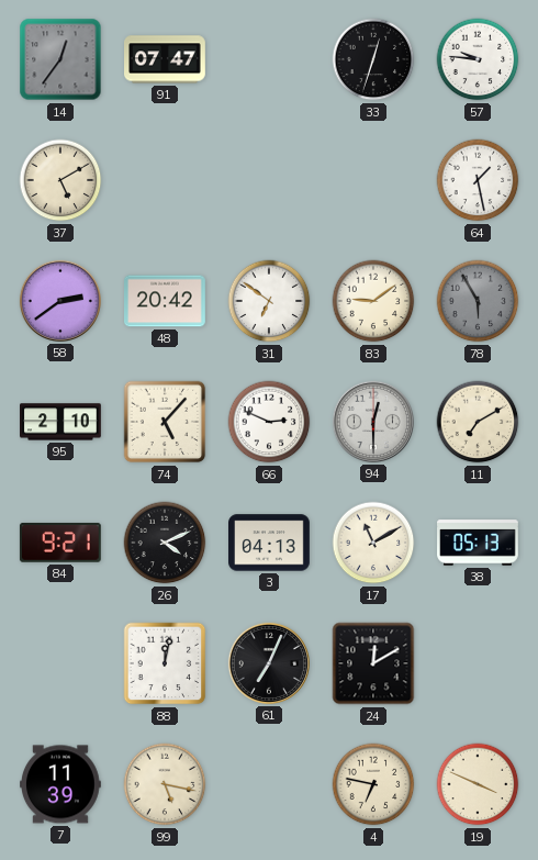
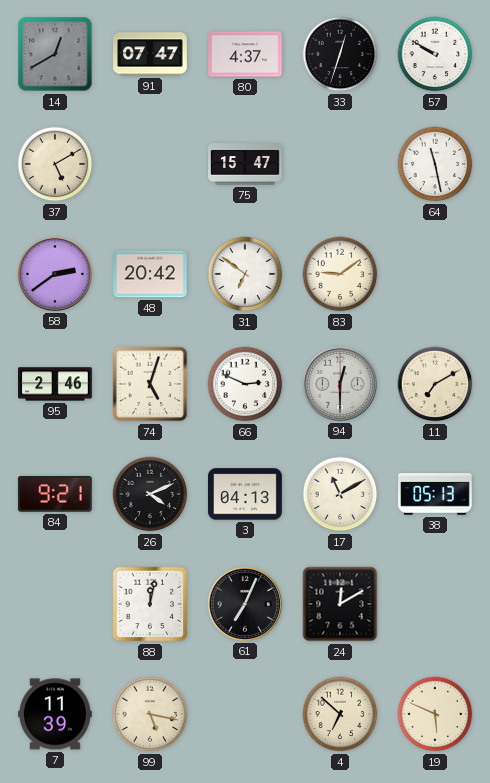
14: 12:36 -> 12:40
80: none -> 4:37
57: 9:46 -> 9:50
75: none -> 15:47
64: 1:28 -> 11:28
78: 5:55 -> none
95: 2:10 -> 2:46
74: 5:07 -> 5:03
4: 6:47 -> 6:52
19: 3:49 -> 5:49
